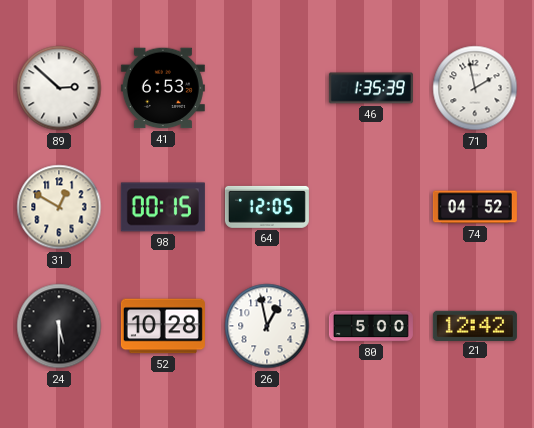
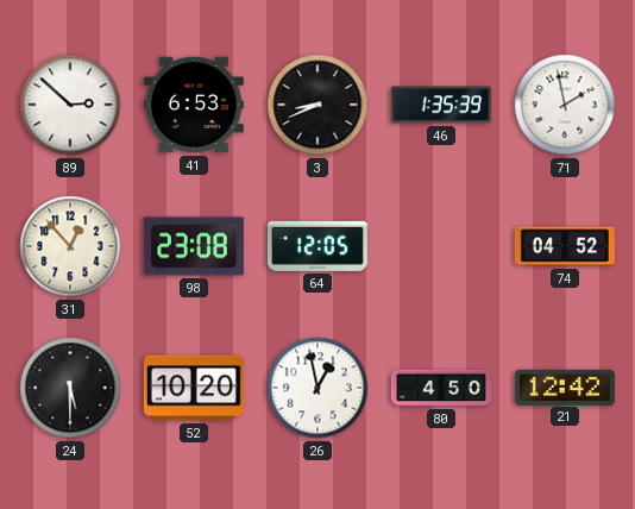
3: none -> 8:41
31: 12:50 -> 12:53
98: 00:15 -> 23:08
52: 10:28 -> 10:20
80: 5:00 -> 4:50
